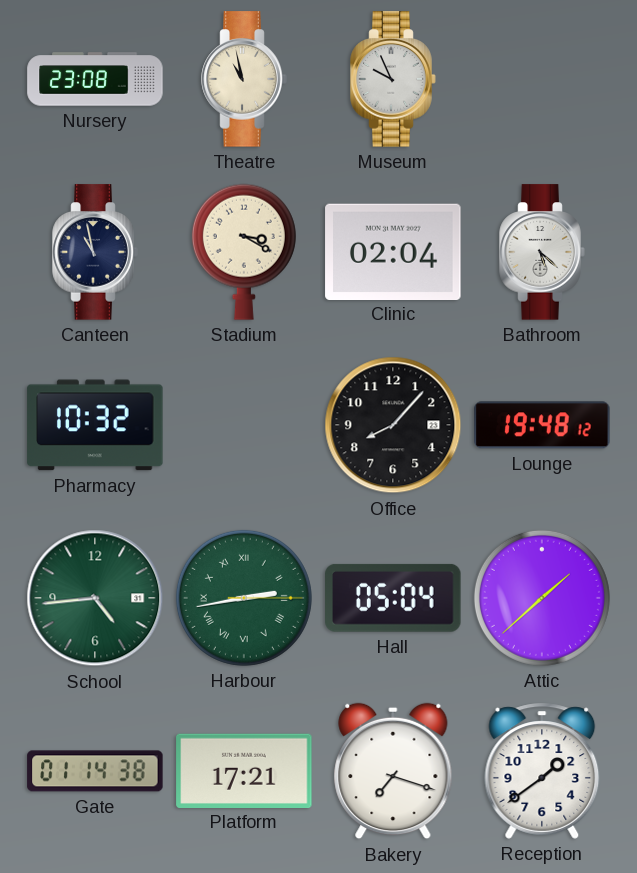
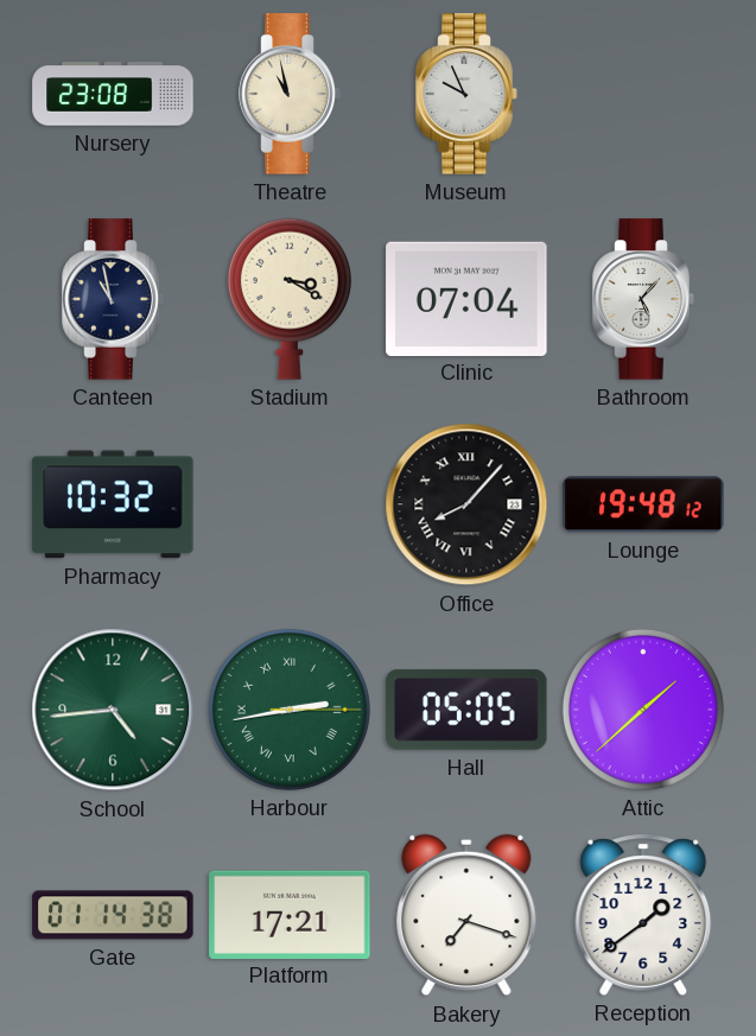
Clinic: 02:04 -> 07:04
Bathroom: 5:22 -> 5:07
Office numerals: Arabic -> Roman
Hall: 05:04 -> 05:05
